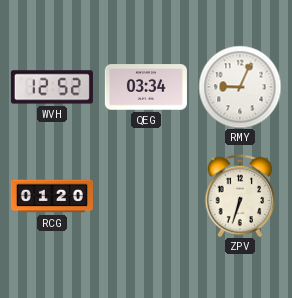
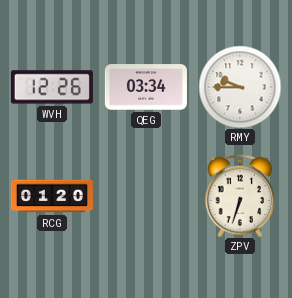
WVH: 12:52 -> 12:26
RMY: 9:04 -> 9:45
